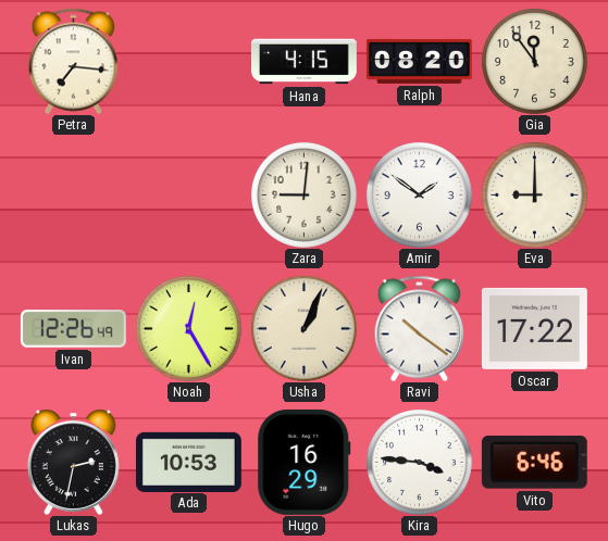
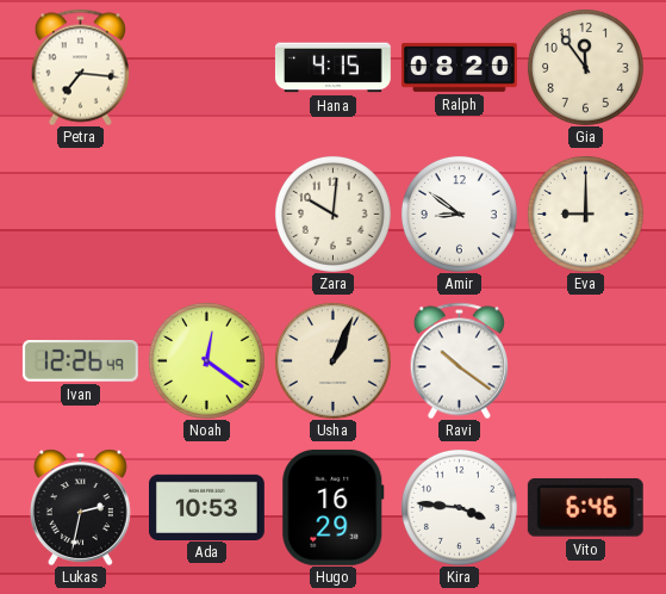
Zara: 9:01 -> 10:01
Amir: 1:51 -> 8:51
Noah: 12:25 -> 12:21
Oscar: 17:22 -> none
